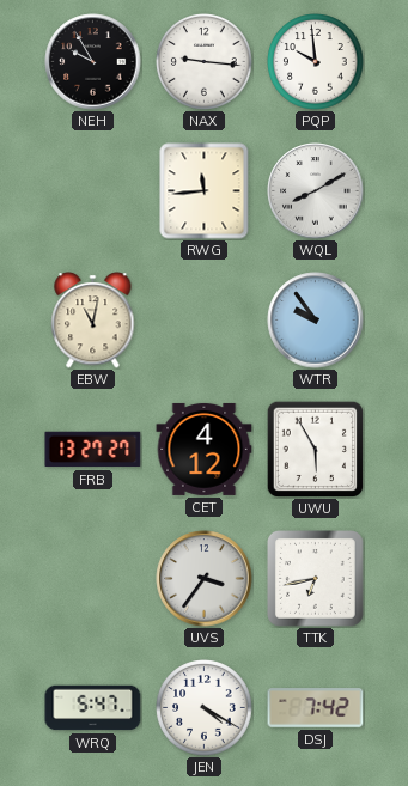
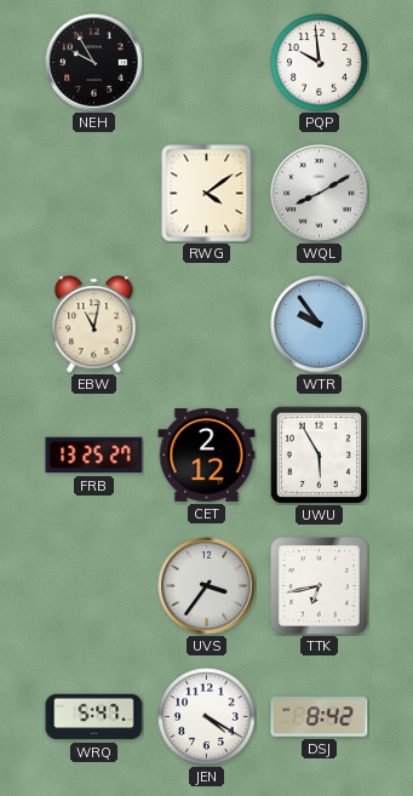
NAX: 9:16 -> none
RWG: 11:44 -> 4:09
FRB: 13:27 -> 13:25
CET: 4:12 -> 2:12
DSJ: 7:42 -> 8:42
